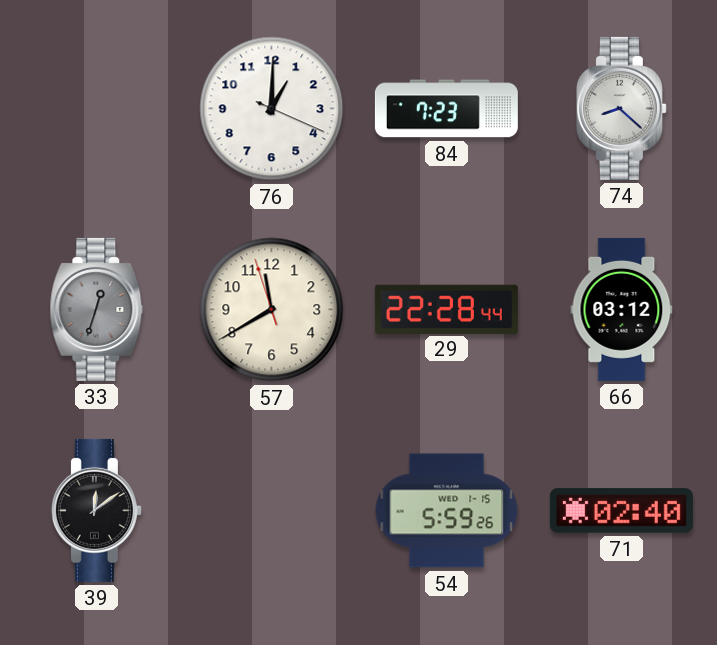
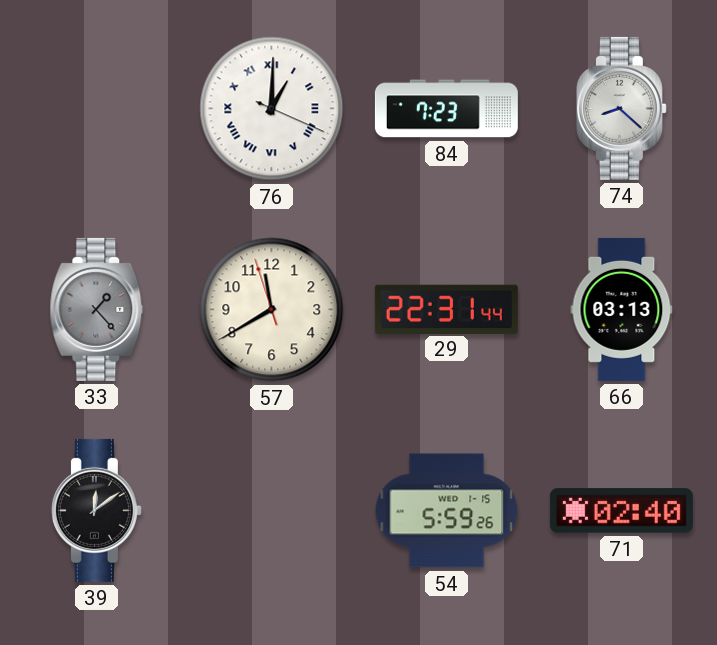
76 numerals: Arabic -> Roman
33: 12:33 -> 1:23
29: 22:28 -> 22:31
66: 03:12 -> 03:13
